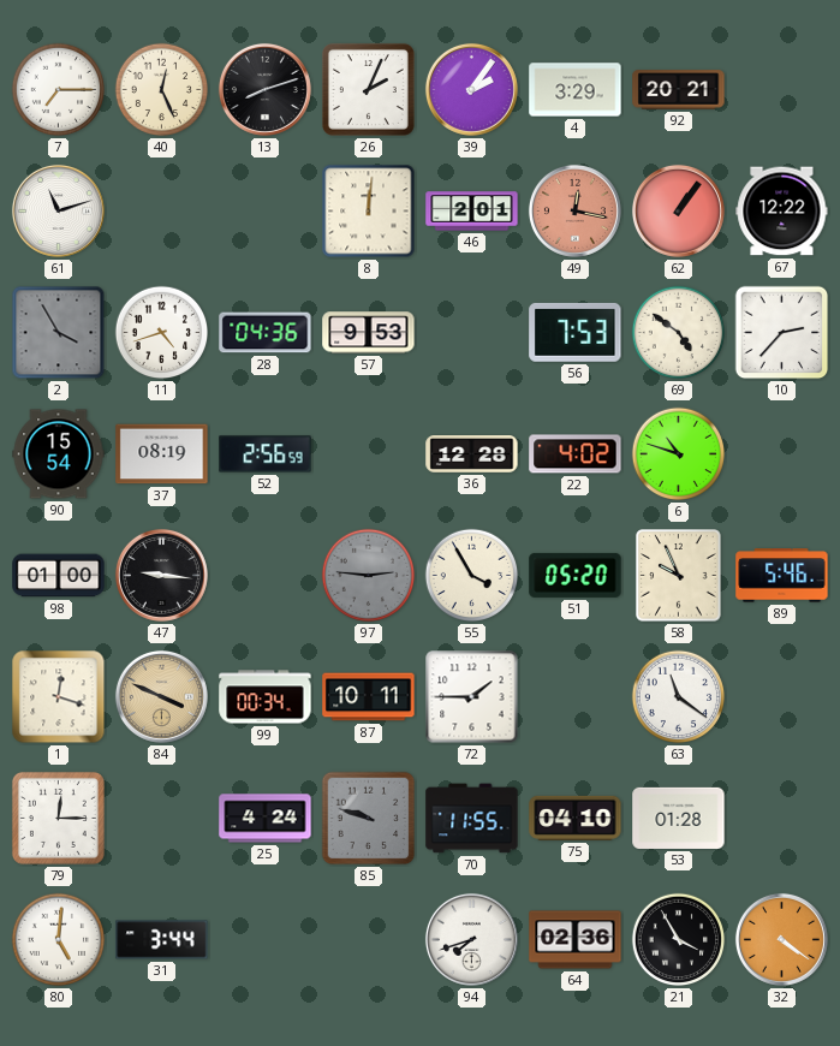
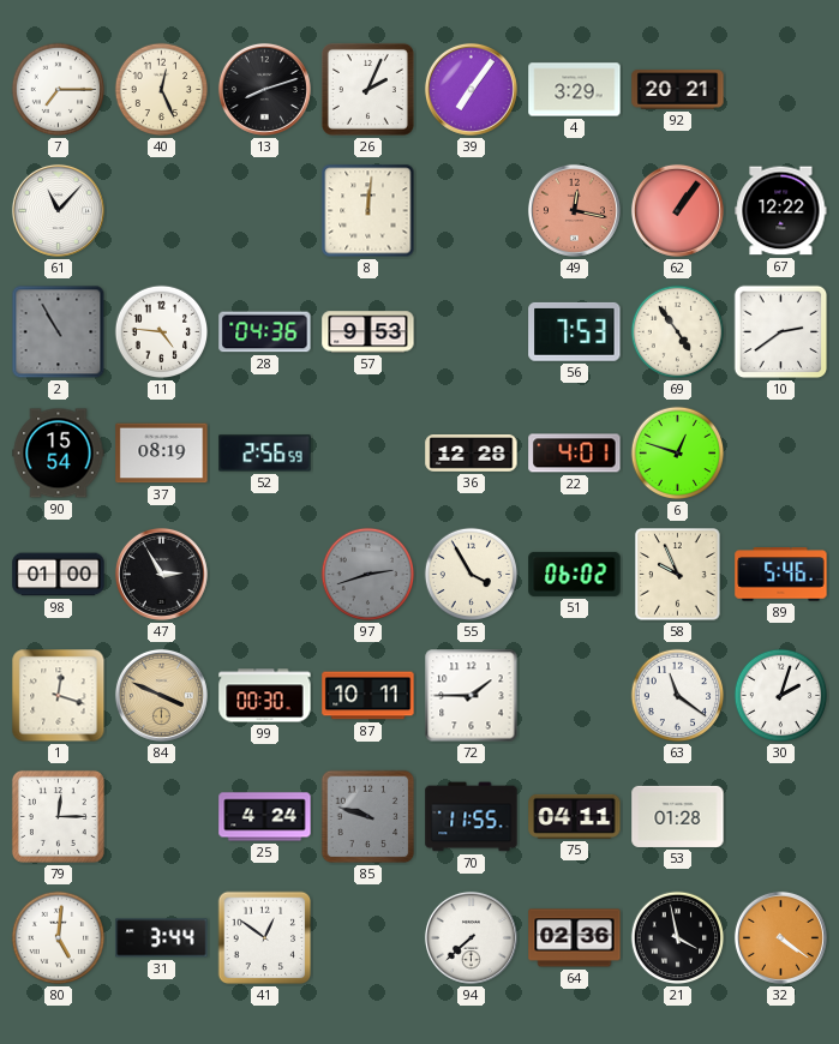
39: 2:06 -> 7:06
61: 11:12 -> 11:07
46: 2:01 -> none
2: 3:55 -> 10:55
11: 4:42 -> 4:46
69: 4:51 -> 4:54
10: 2:37 -> 2:39
22: 4:02 -> 4:01
6: 10:48 -> 12:48
47: 9:16 -> 2:55
97: 2:46 -> 2:42
51: 05:20 -> 06:02
99: 00:34 -> 00:30
30: none -> 2:03
75: 04:10 -> 04:11
41: none -> 12:51
94: 7:42 -> 7:38
21: 3:55 -> 3:58
